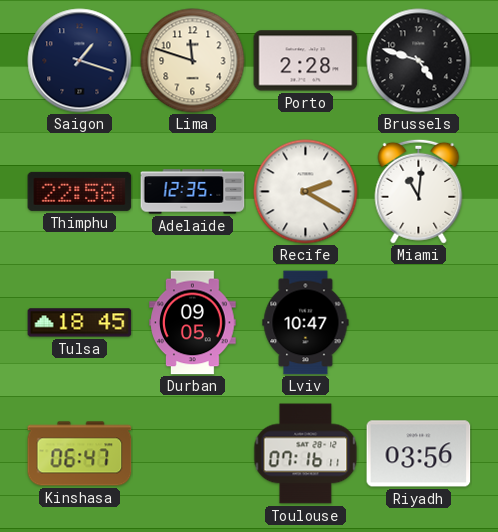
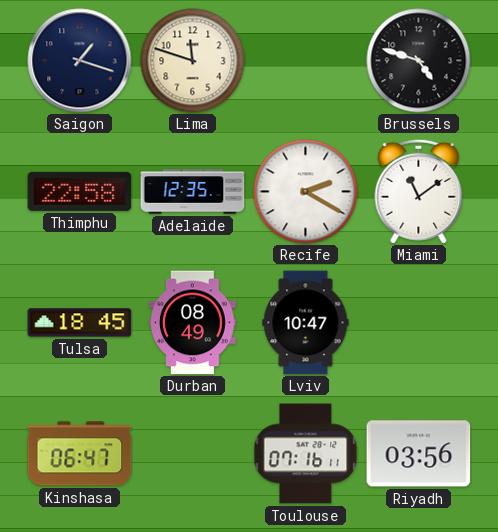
Porto: 2:28 -> none
Miami: 11:01 -> 11:09
Durban: 09:05 -> 08:49
